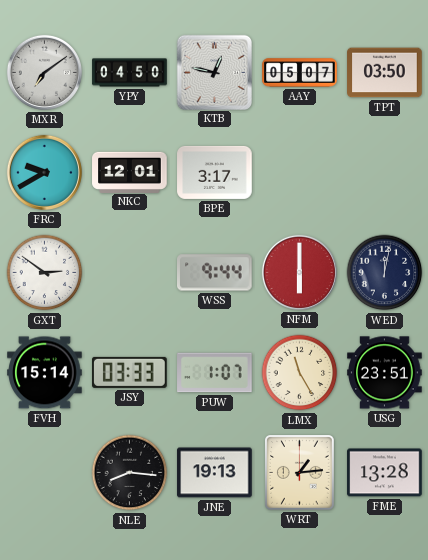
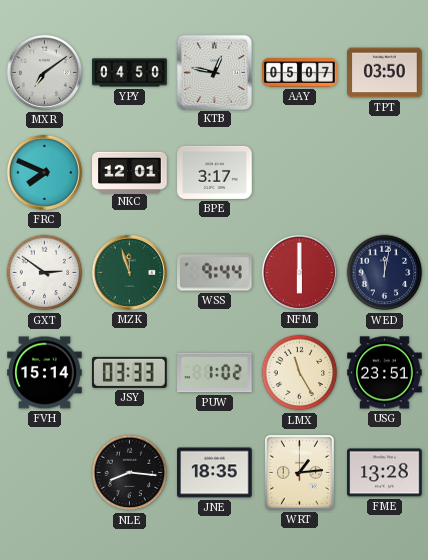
FRC: 9:40 -> 7:49
MZK: none -> 11:57
PUW: 1:07 -> 1:02
JNE: 19:13 -> 18:35
